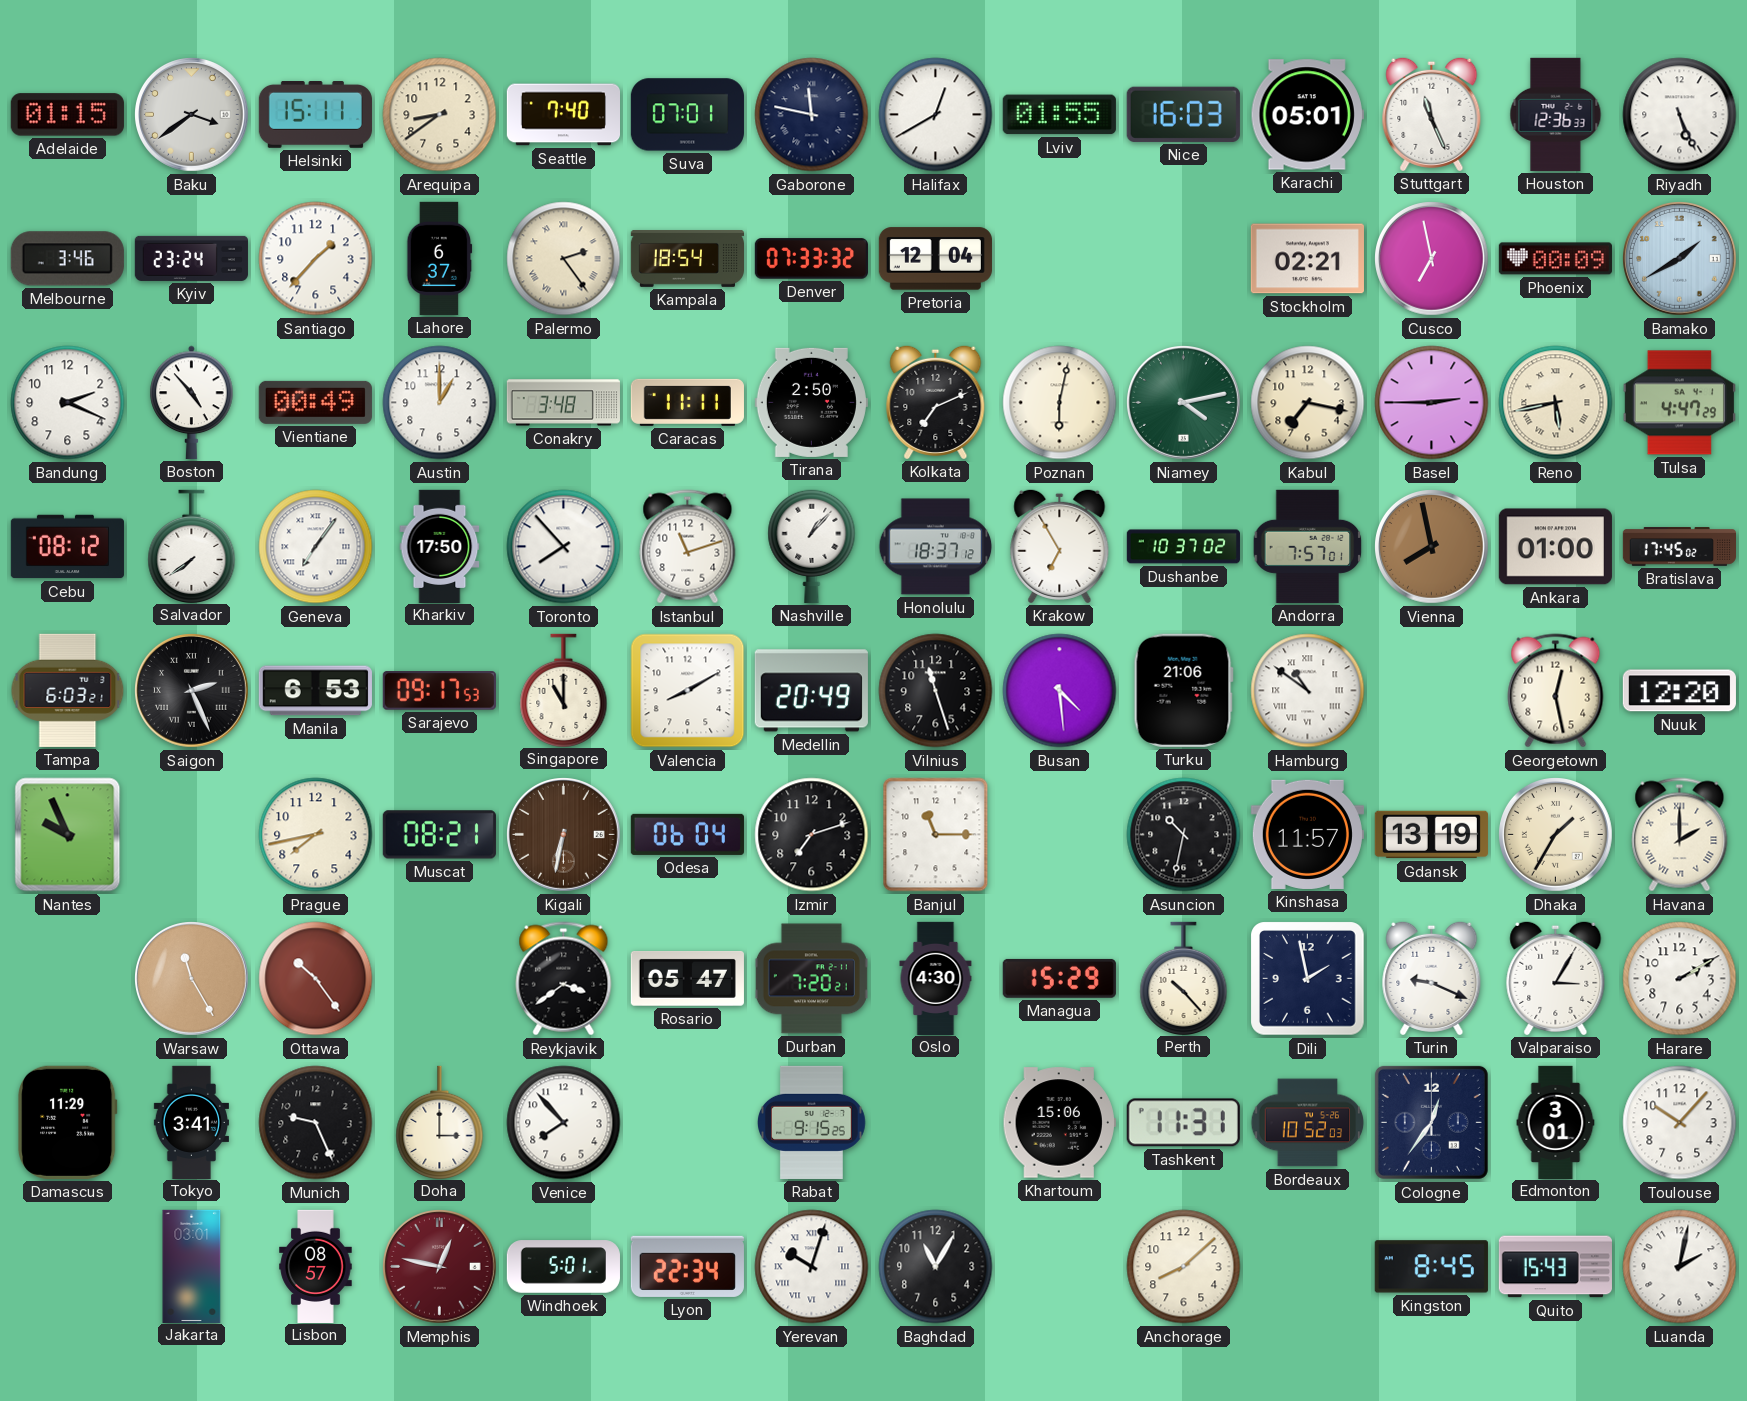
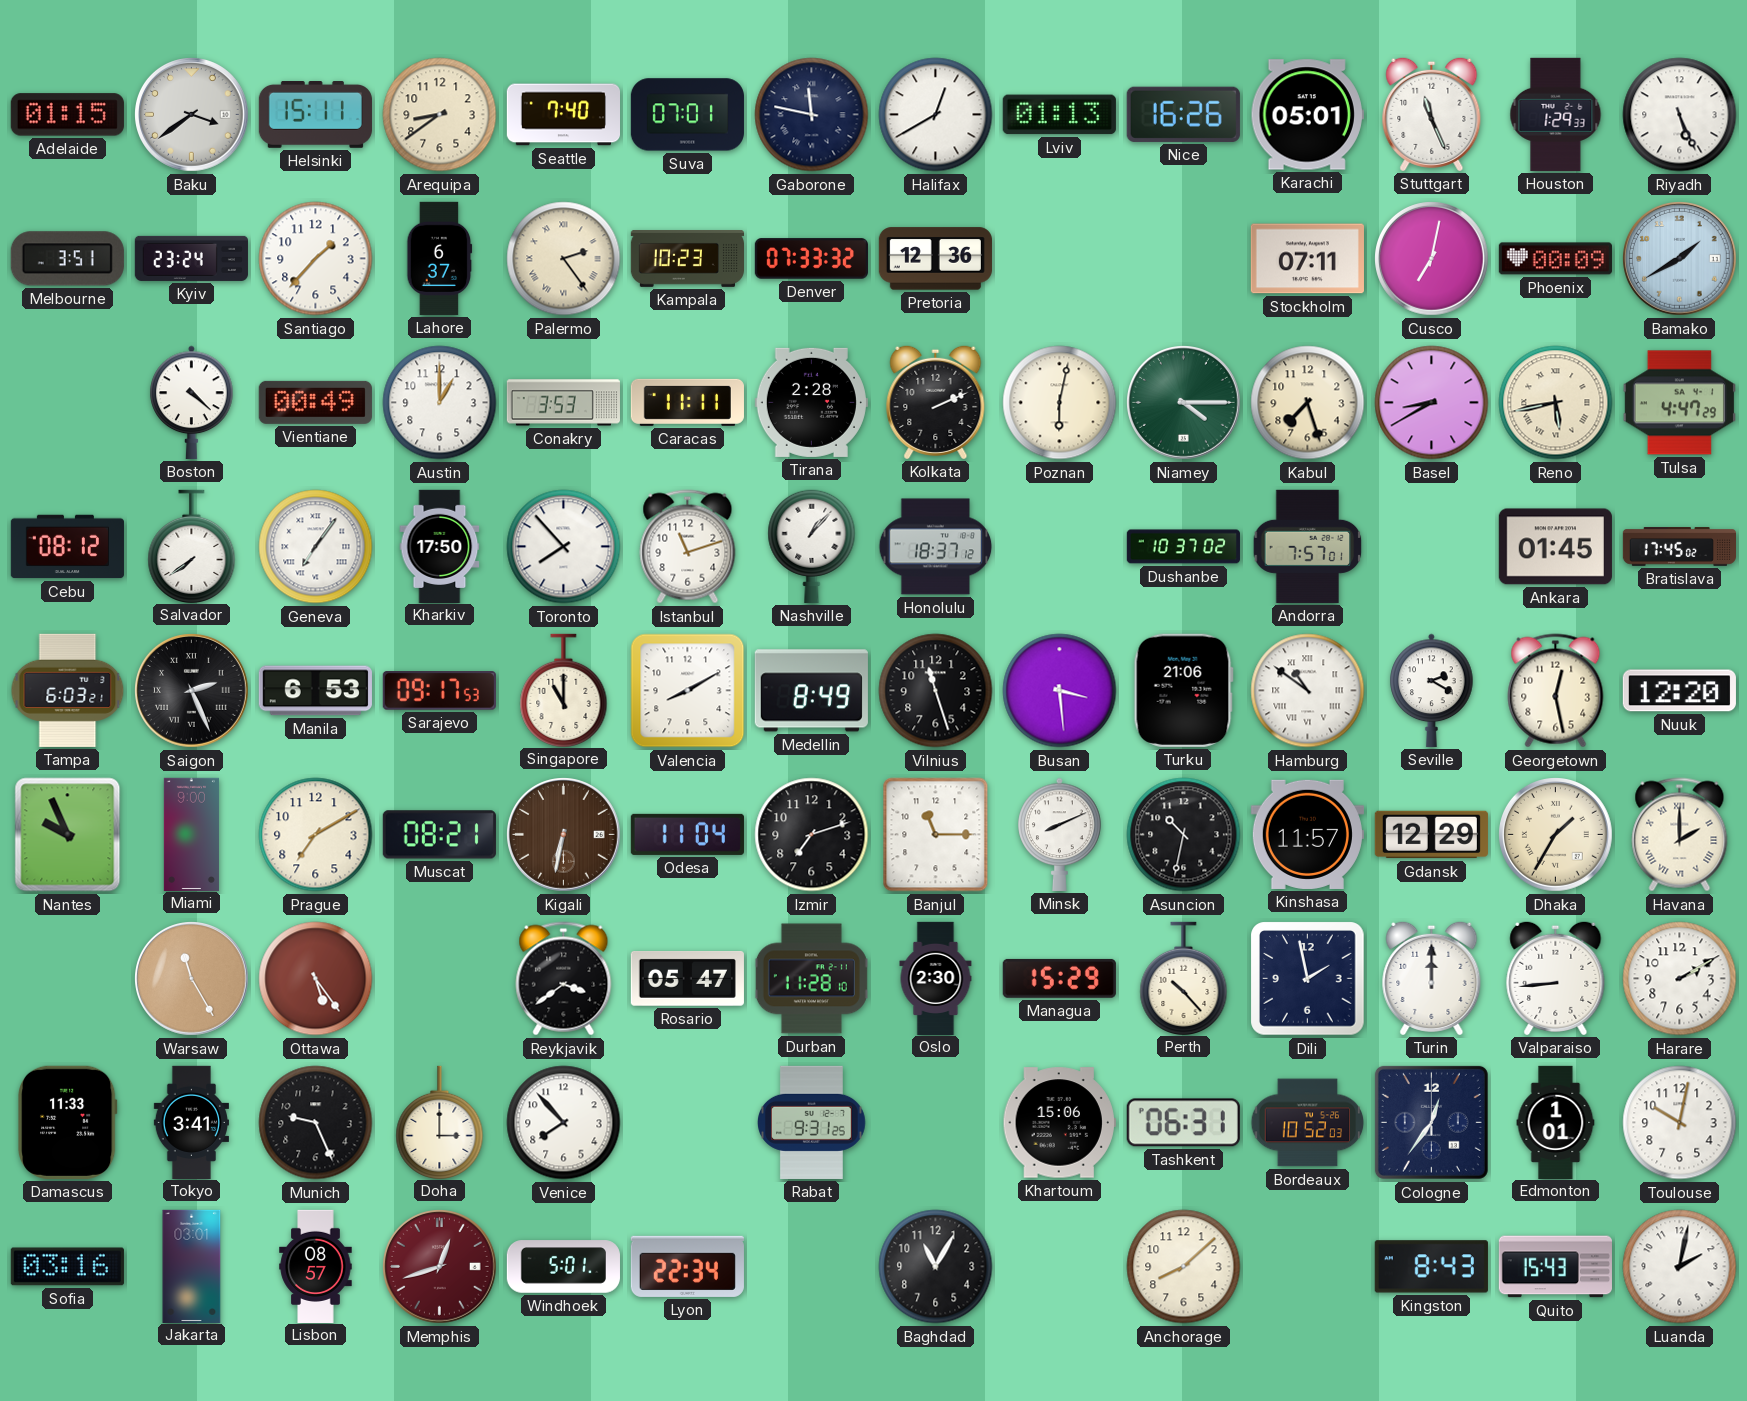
Lviv: 01:55 -> 01:13
Nice: 16:03 -> 16:26
Houston: 12:36 -> 1:29
Melbourne: 3:46 -> 3:51
Kampala: 18:54 -> 10:23
Pretoria: 12:04 -> 12:36
Stockholm: 02:21 -> 07:11
Cusco: 6:58 -> 7:02
Bandung: 2:19 -> none
Boston: 4:53 -> 4:22
Conakry: 3:48 -> 3:53
Tirana: 2:50 -> 2:28
Kolkata: 7:11 -> 2:11
Niamey: 4:13 -> 4:15
Kabul: 7:17 -> 7:27
Basel: 2:45 -> 8:40
Krakow: 6:55 -> none
Vienna: 7:58 -> none
Ankara: 01:00 -> 01:45
Medellin: 20:49 -> 8:49
Busan: 4:29 -> 3:29
Seville: none -> 2:20
Miami: none -> 9:00
Prague: 7:43 -> 7:10
Odesa: 06:04 -> 11:04
Minsk: none -> 8:11
Gdansk: 13:19 -> 12:29
Ottawa: 10:24 -> 5:24
Durban: 7:20 -> 11:28
Oslo: 4:30 -> 2:30
Turin: 9:19 -> 12:00
Valparaiso: 3:05 -> 8:44
Damascus: 11:29 -> 11:33
Rabat: 9:15 -> 9:31
Tashkent: 11:31 -> 06:31
Edmonton: 3:01 -> 1:01
Toulouse: 10:07 -> 10:02
Sofia: none -> 03:16
Memphis: 12:47 -> 12:42
Yerevan: 10:03 -> none
Kingston: 8:45 -> 8:43
